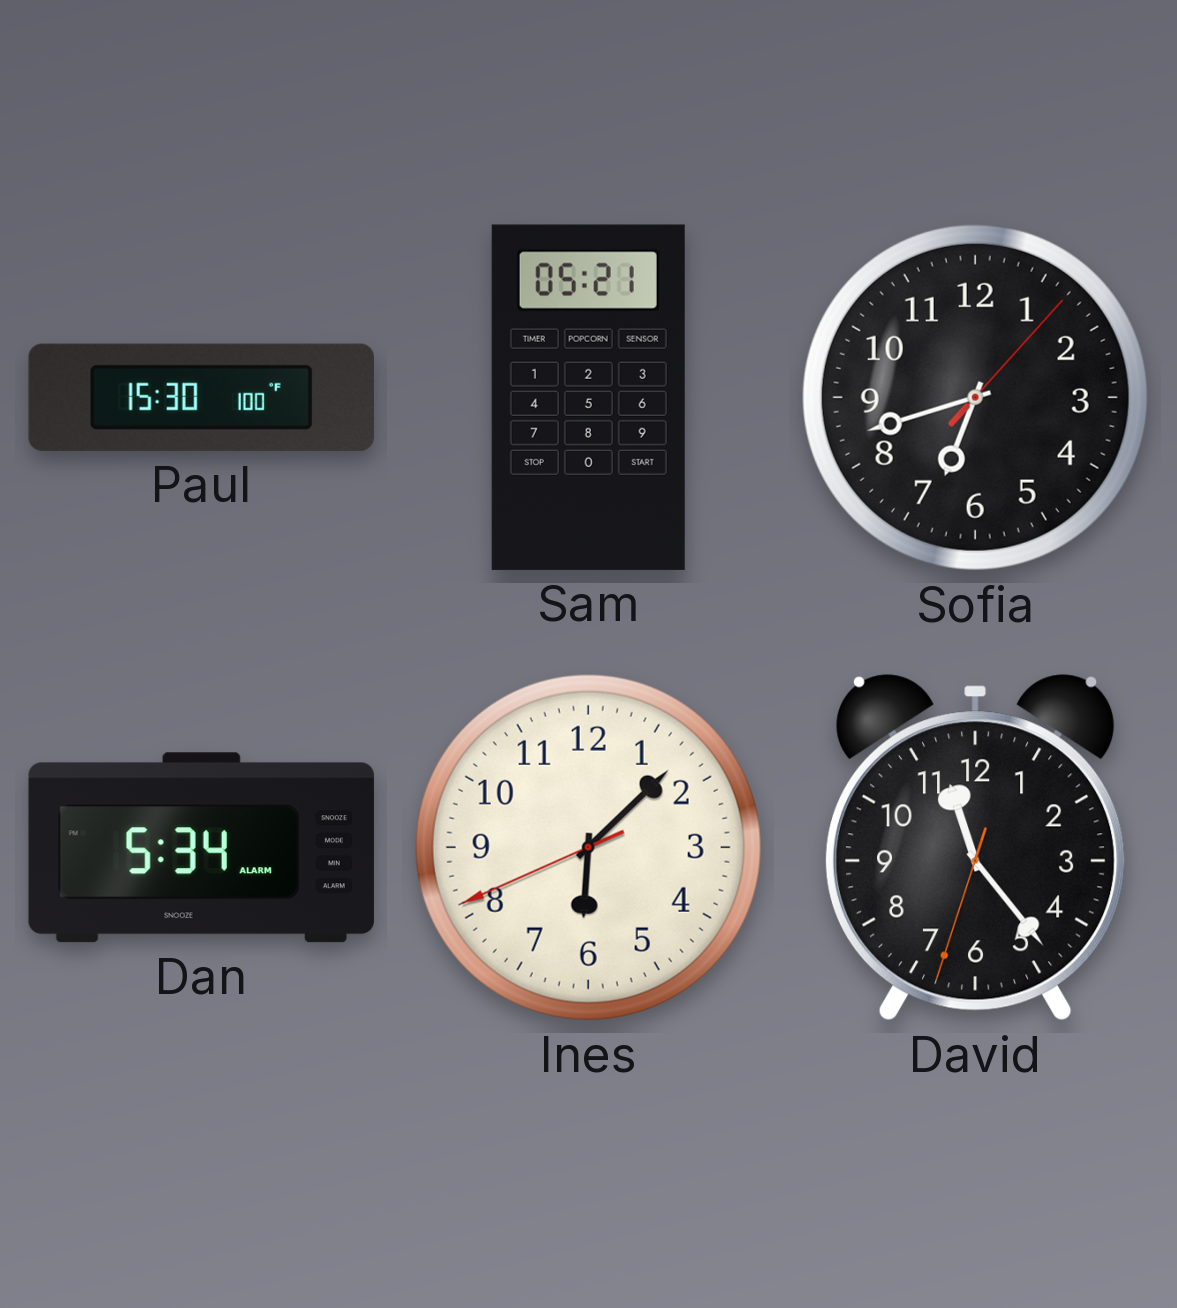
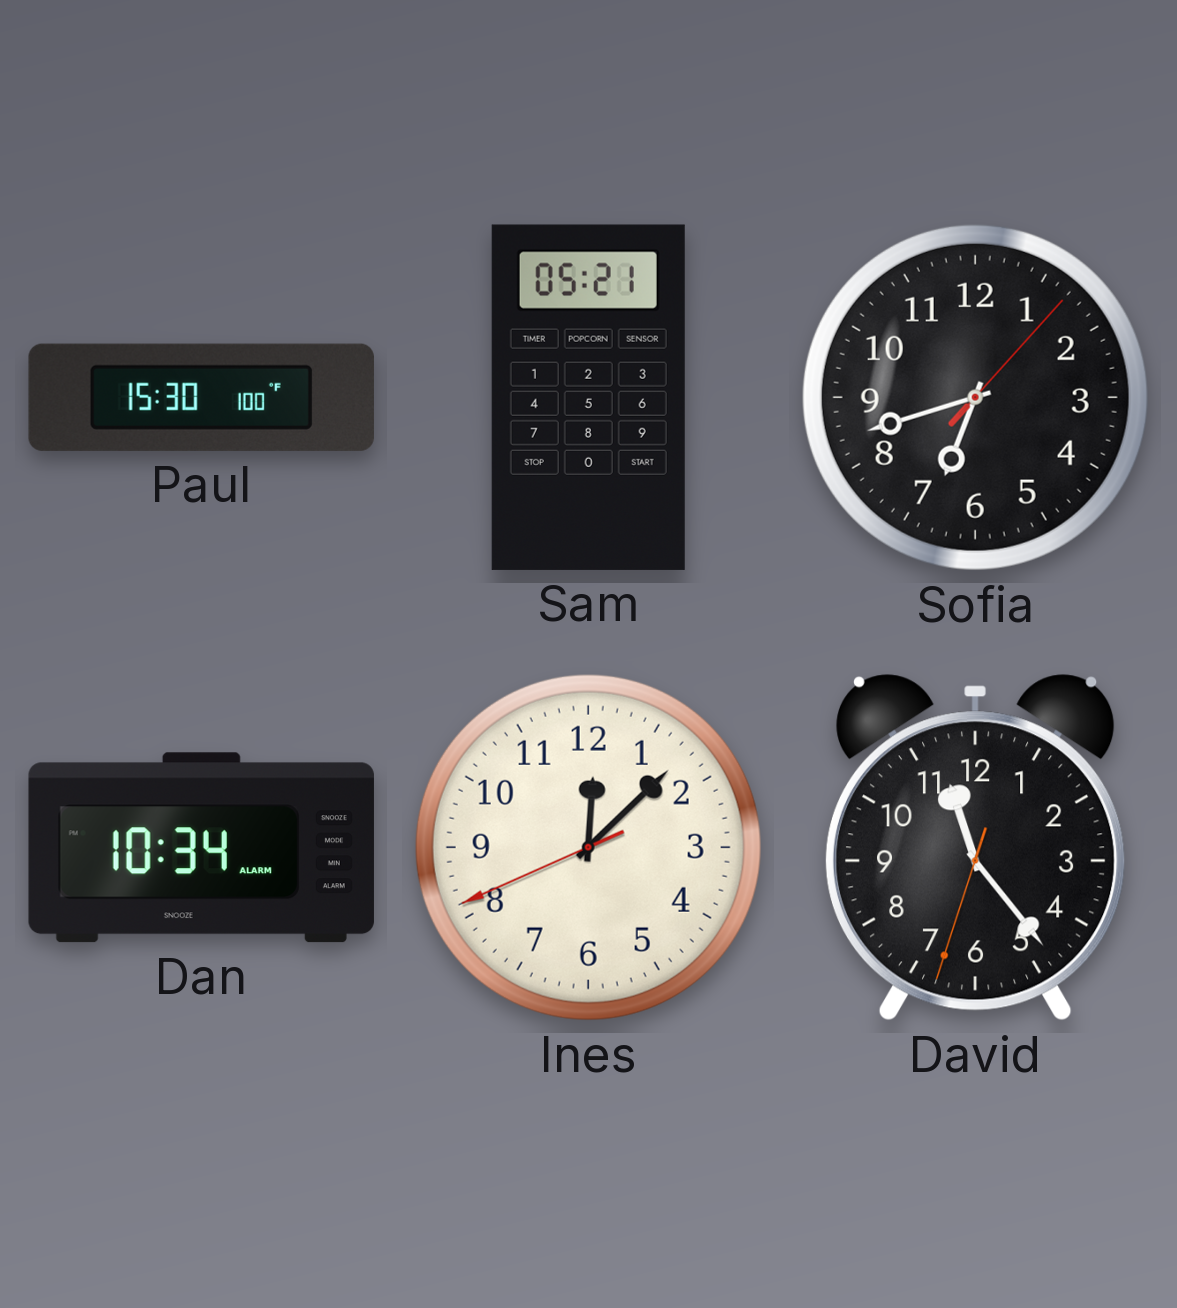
Dan: 5:34 -> 10:34
Ines: 6:07 -> 12:07
